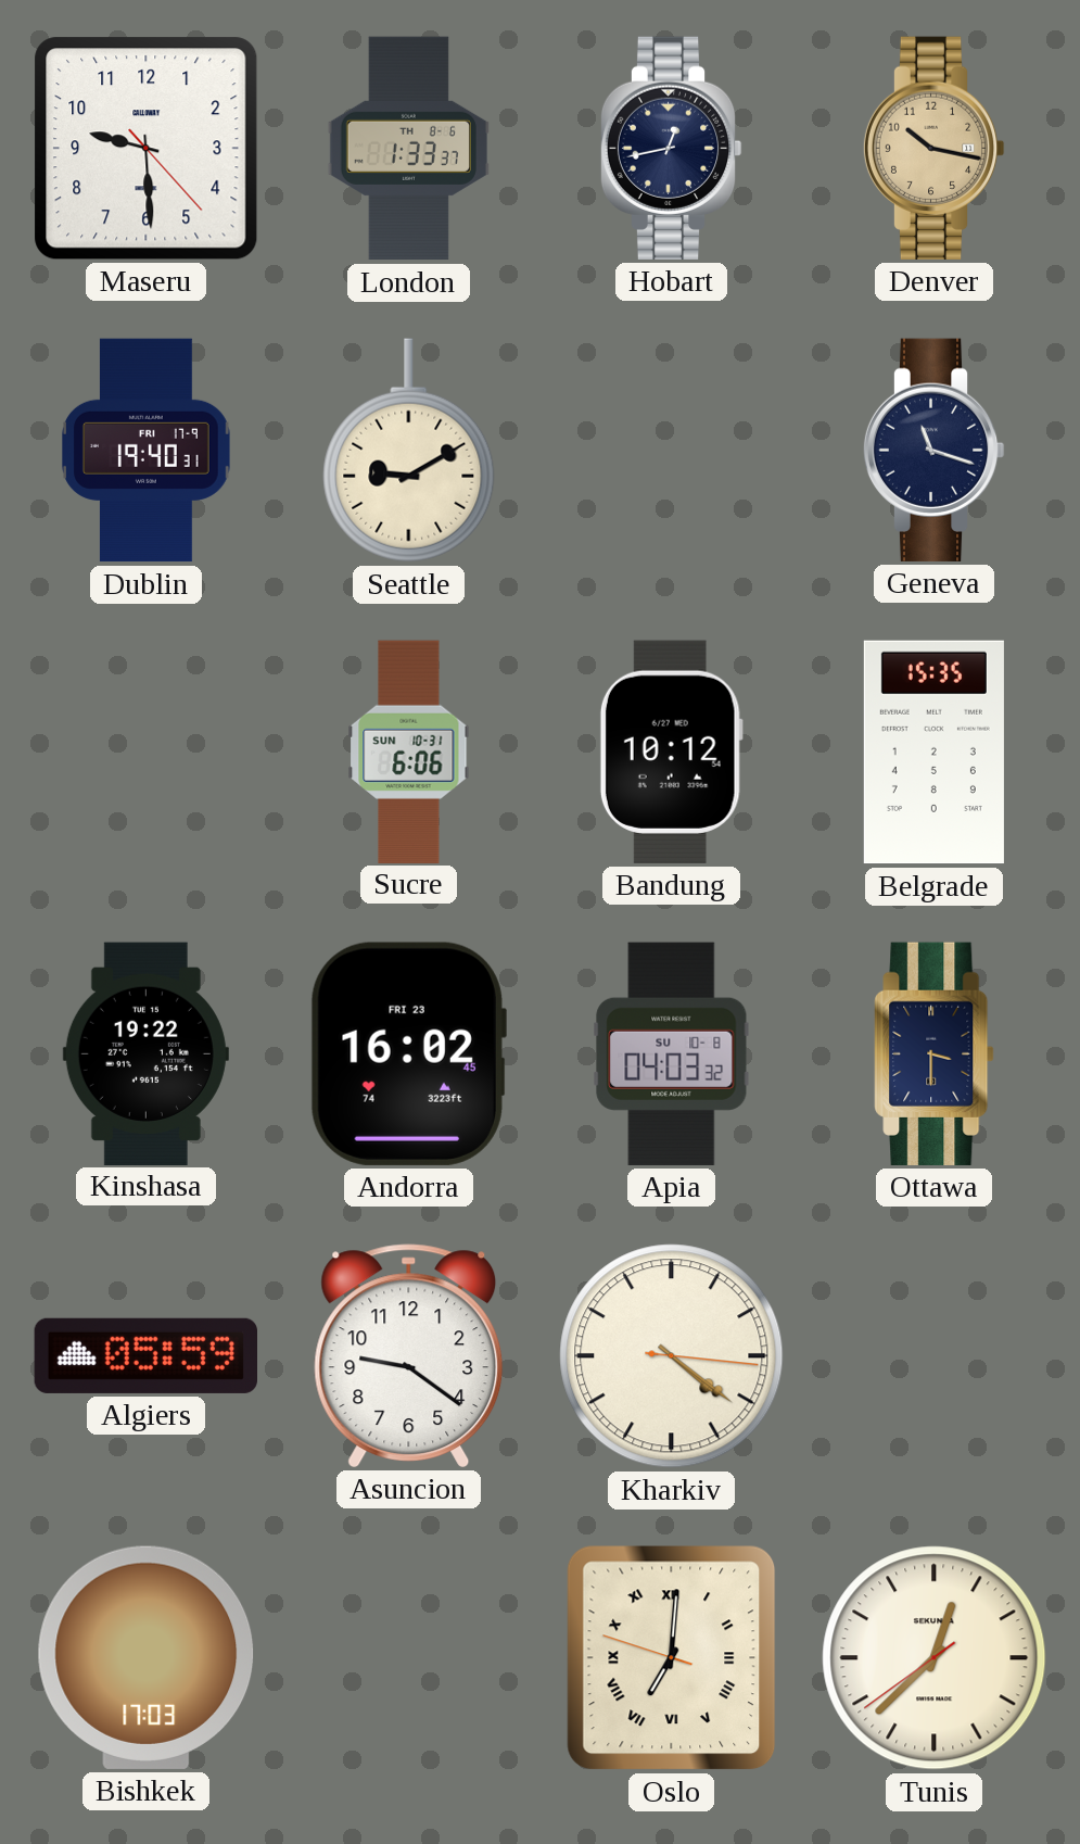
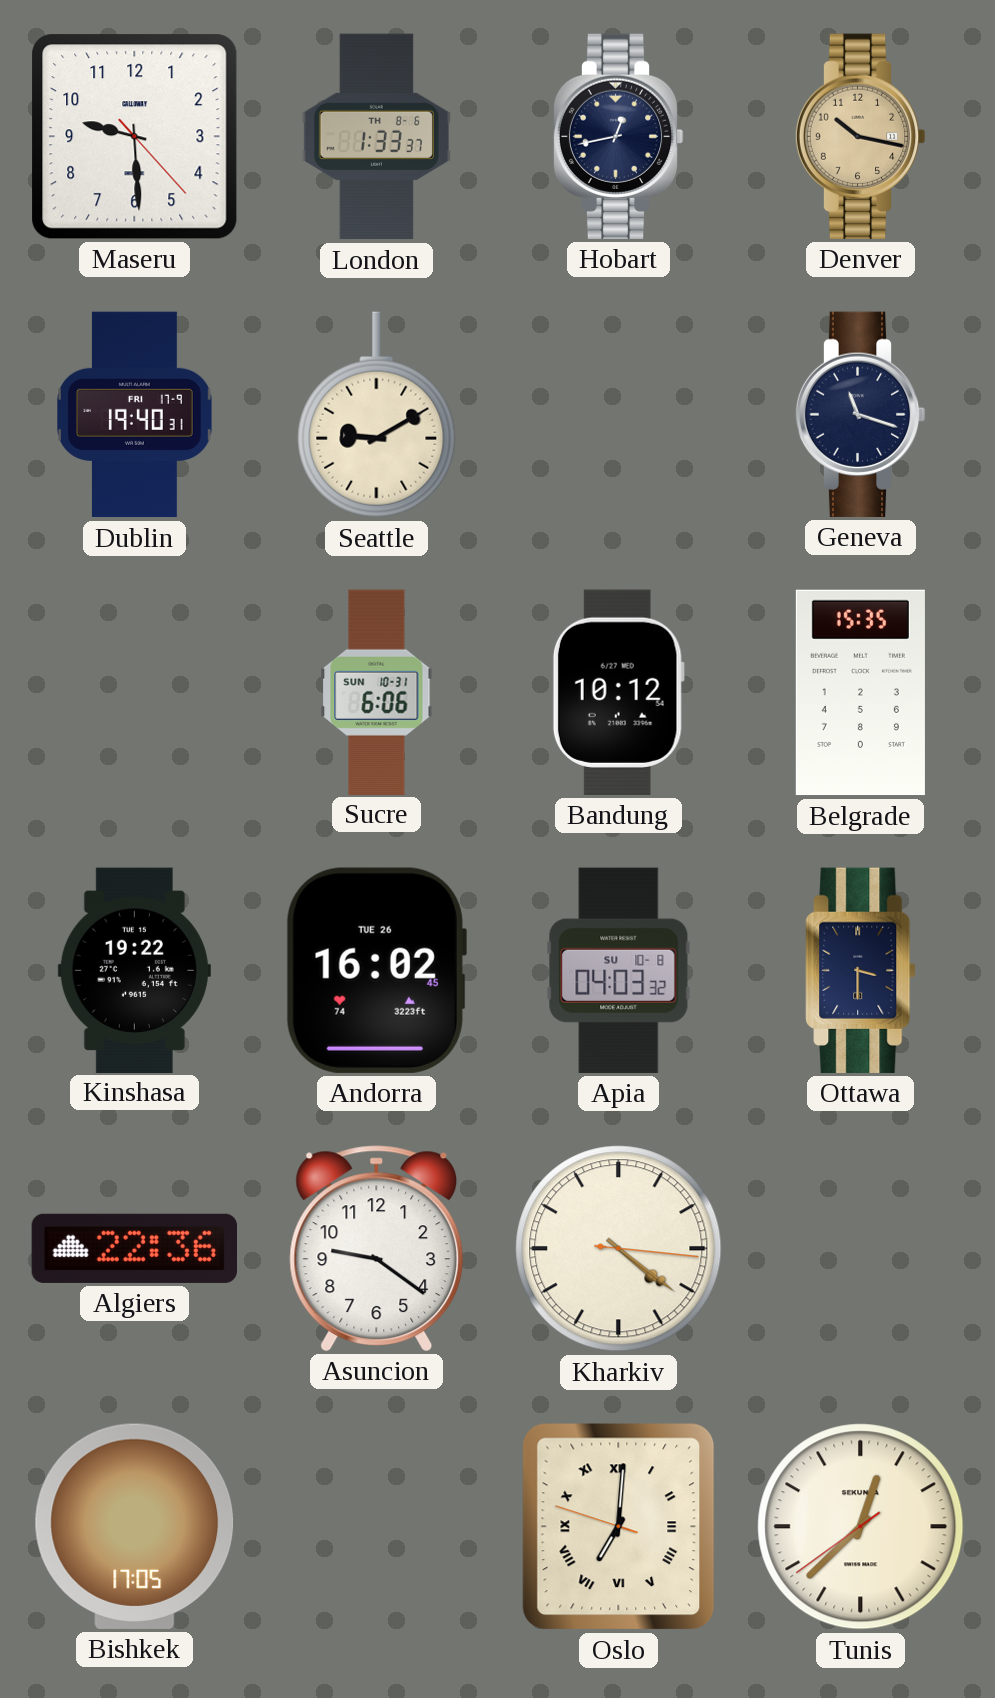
Andorra date: FRI 23 -> TUE 26
Algiers: 05:59 -> 22:36
Bishkek: 17:03 -> 17:05
